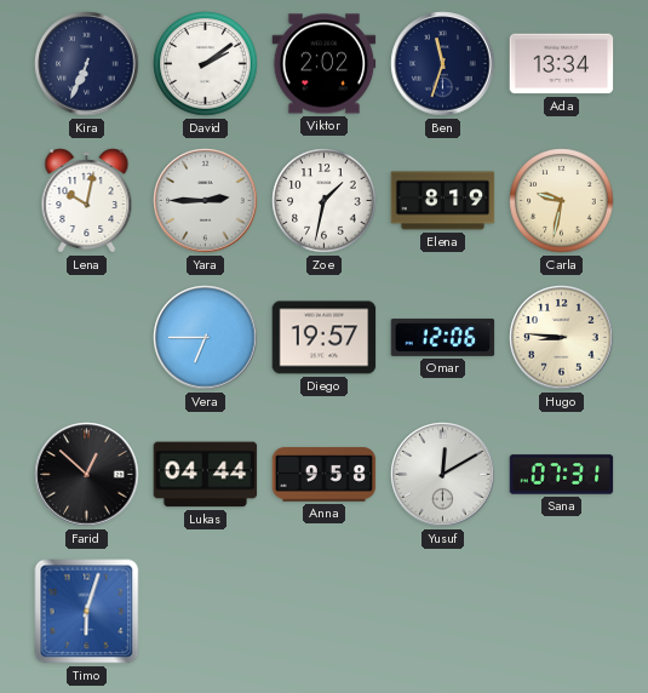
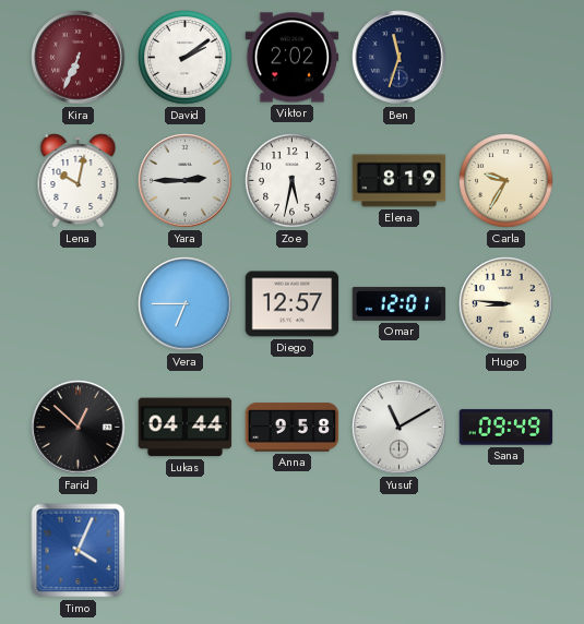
Kira dial: navy -> burgundy
Ada: 13:34 -> none
Zoe: 1:32 -> 5:32
Carla: 9:32 -> 9:35
Diego: 19:57 -> 12:57
Omar: 12:06 -> 12:01
Yusuf: 12:10 -> 11:10
Sana: 07:31 -> 09:49
Timo: 6:03 -> 4:04
